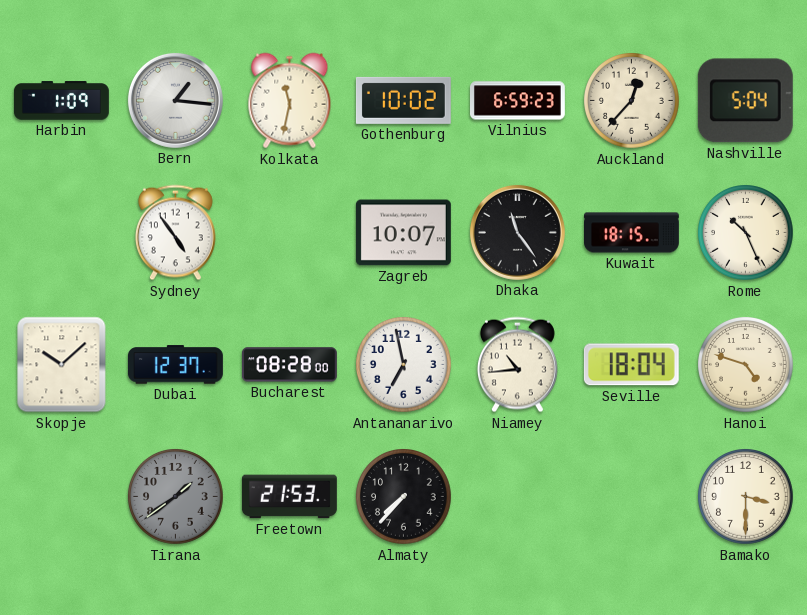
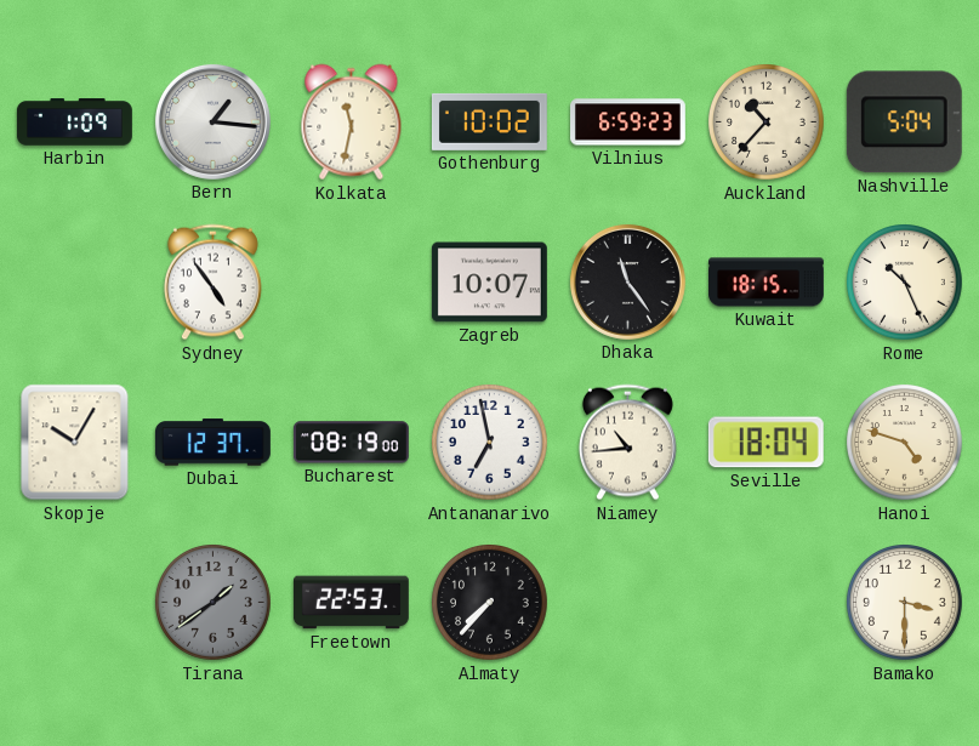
Auckland: 12:37 -> 10:37
Skopje: 10:08 -> 10:05
Bucharest: 08:28 -> 08:19
Freetown: 21:53 -> 22:53
